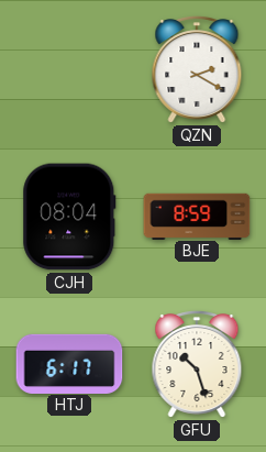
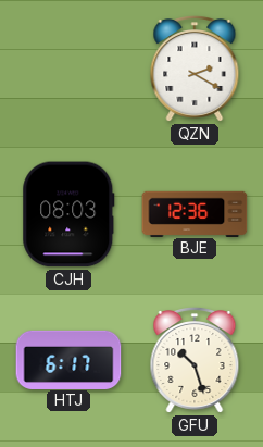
CJH: 08:04 -> 08:03
BJE: 8:59 -> 12:36
